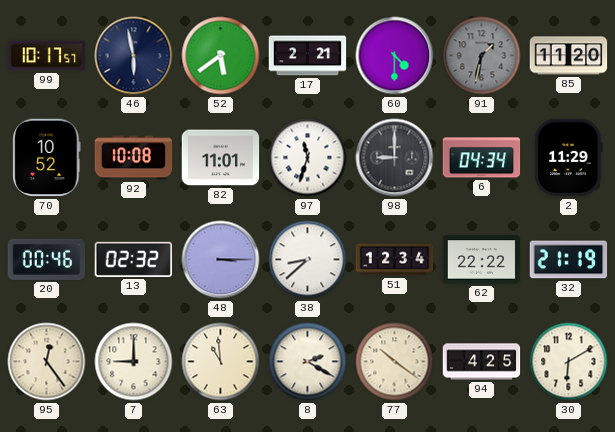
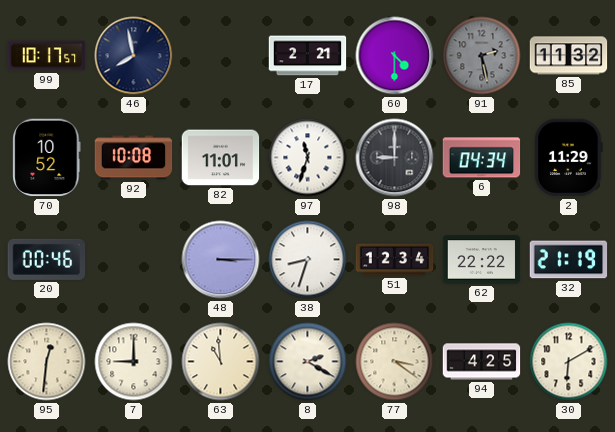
46: 5:58 -> 7:58
52: 5:39 -> none
91: 1:32 -> 2:28
85: 11:20 -> 11:32
13: 02:32 -> none
38: 8:38 -> 8:33
95: 12:24 -> 12:31
77: 10:21 -> 3:21
